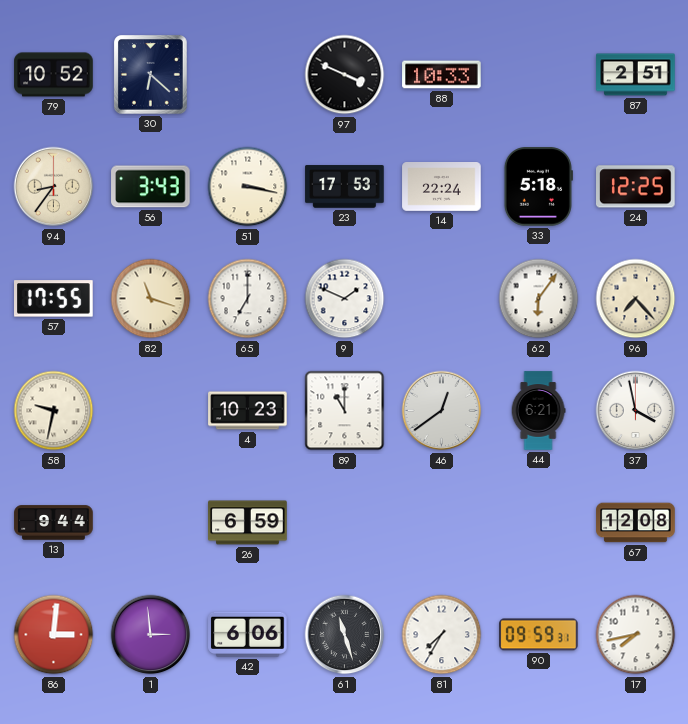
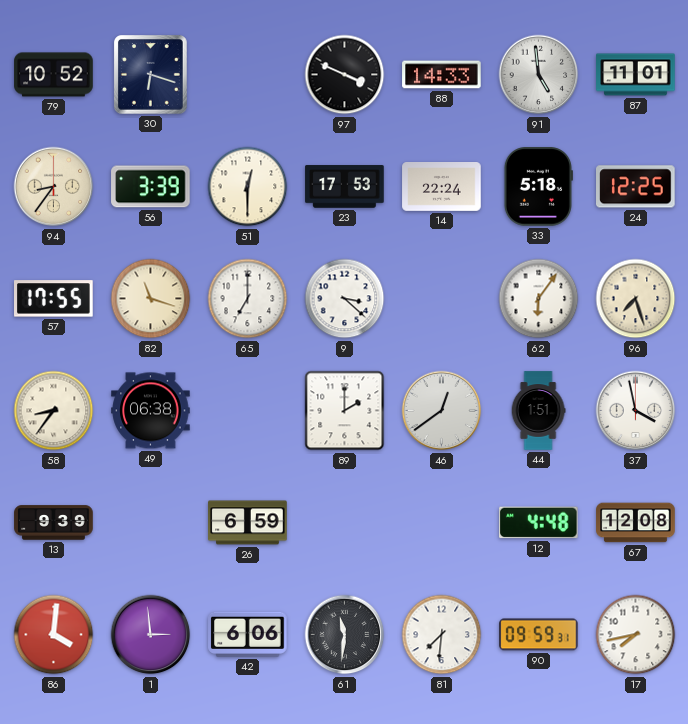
30: 6:22 -> 6:18
88: 10:33 -> 14:33
91: none -> 4:59
87: 2:51 -> 11:01
56: 3:43 -> 3:39
51: 3:17 -> 12:30
9: 1:49 -> 3:22
96: 7:23 -> 7:27
58: 9:32 -> 8:36
49: none -> 06:38
4: 10:23 -> none
89: 11:00 -> 2:00
44: 6:21 -> 1:51
13: 9:44 -> 9:39
12: none -> 4:48
86: 3:01 -> 4:01
61: 11:27 -> 11:31
81: 7:35 -> 7:31
